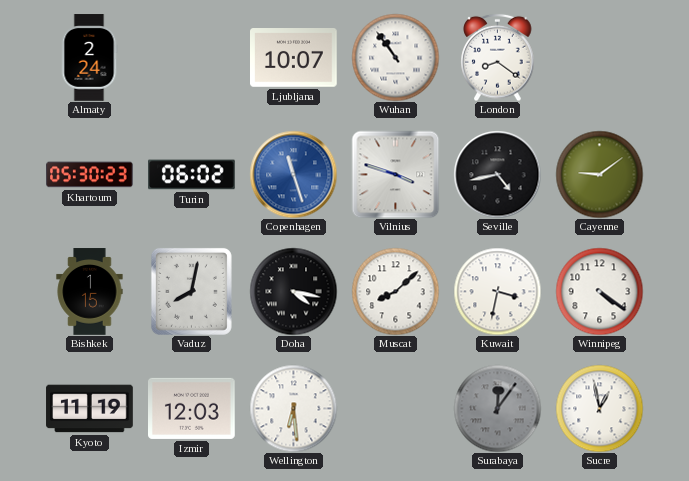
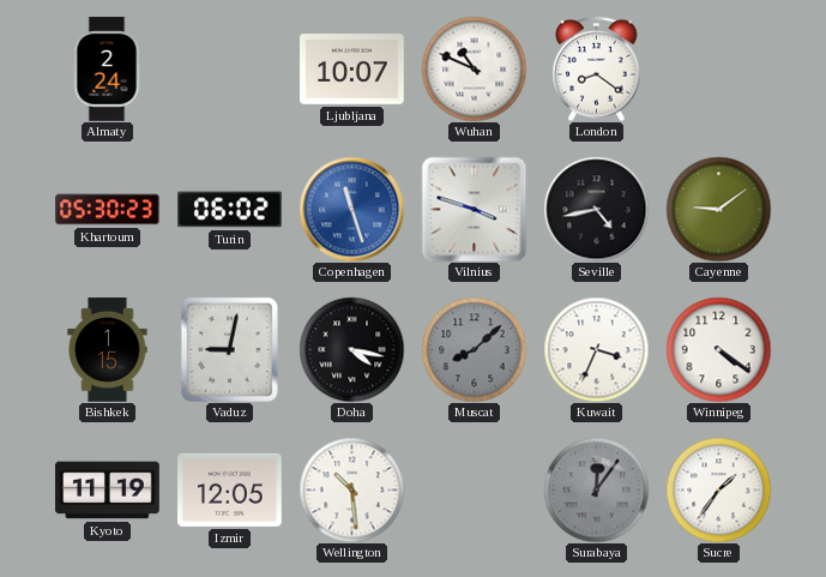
Wuhan: 10:54 -> 10:49
Vaduz: 8:02 -> 9:02
Muscat dial: white -> grey
Kuwait: 3:32 -> 3:34
Izmir: 12:03 -> 12:05
Wellington: 6:29 -> 10:29
Sucre: 12:58 -> 1:36
